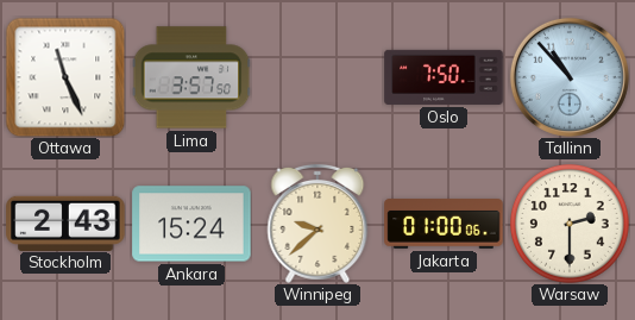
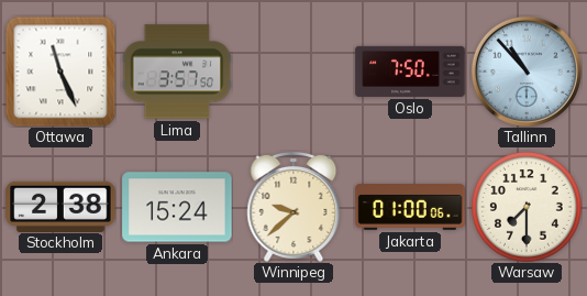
Stockholm: 2:43 -> 2:38
Warsaw: 2:30 -> 7:30
